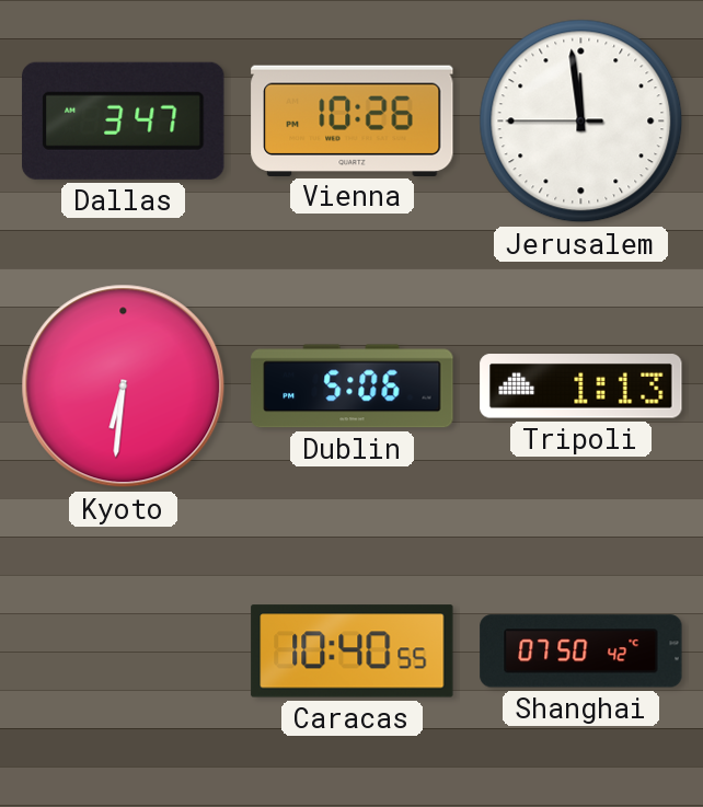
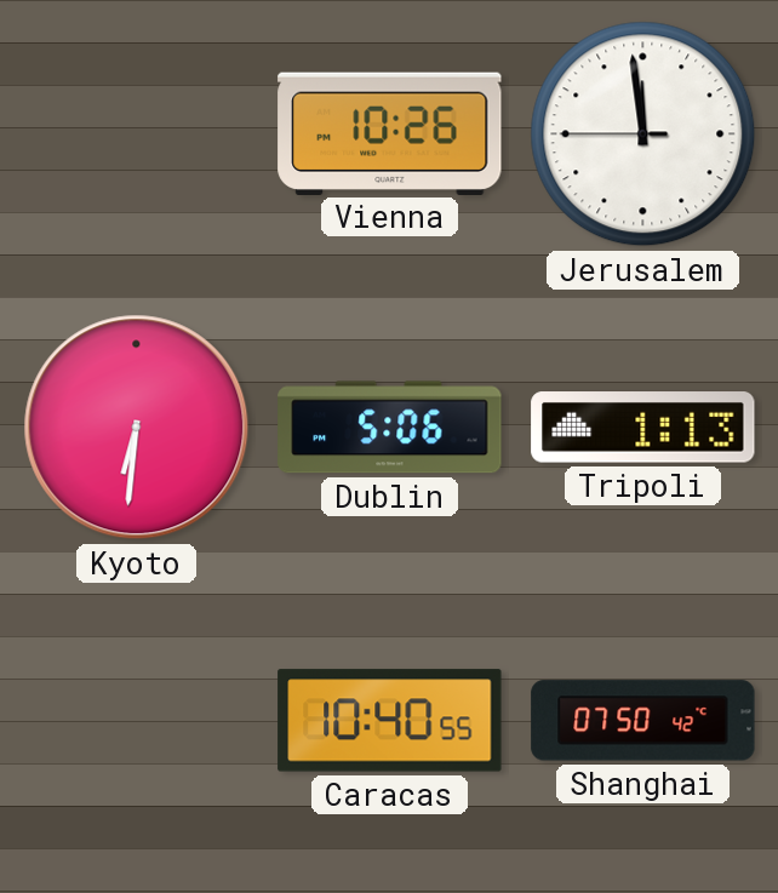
Dallas: 3:47 -> none
